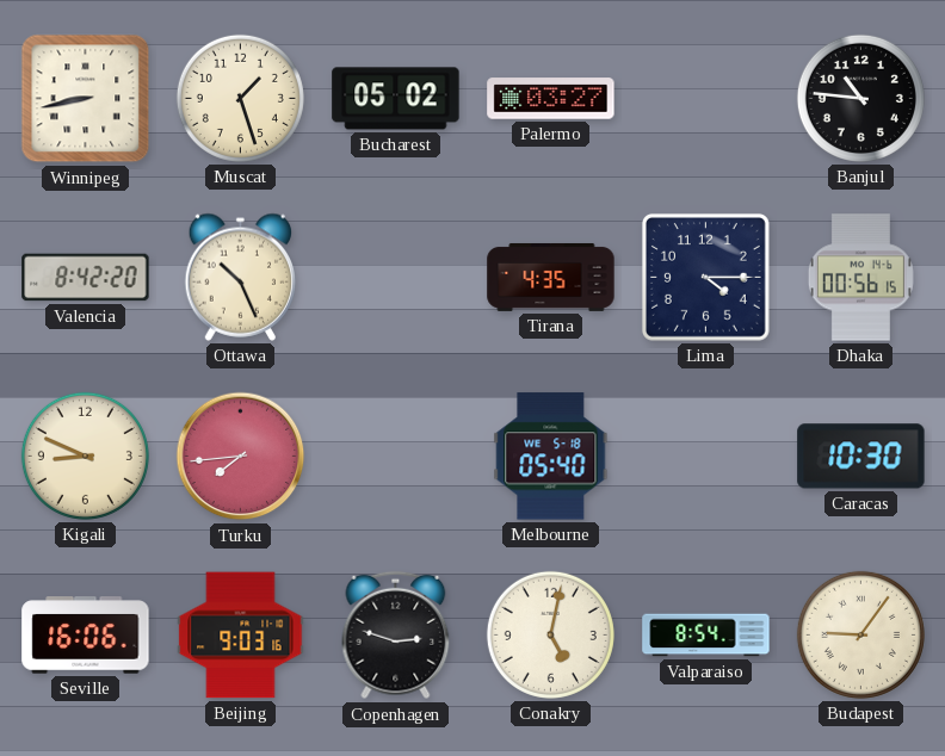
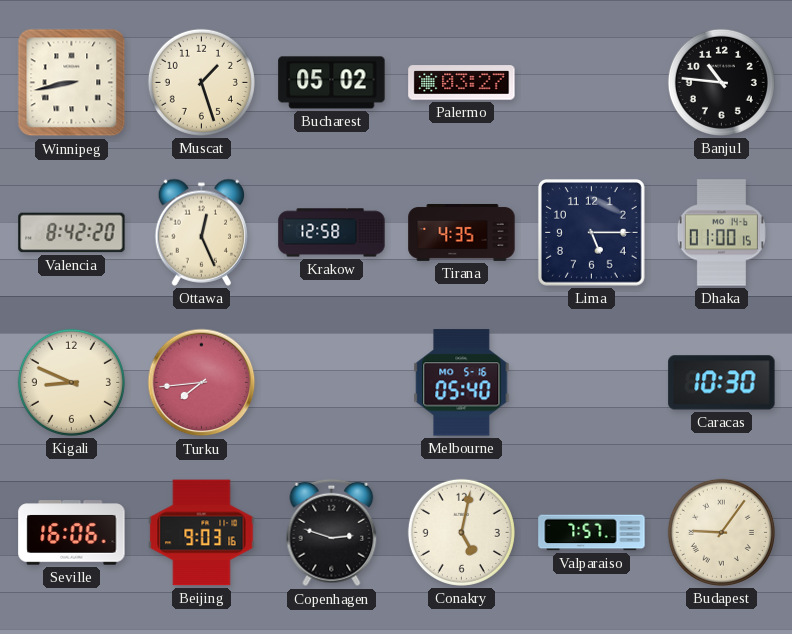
Ottawa: 10:26 -> 12:26
Krakow: none -> 12:58
Lima: 4:15 -> 5:15
Dhaka: 00:56 -> 01:00
Melbourne date: WE 5-18 -> MO 5-16
Valparaiso: 8:54 -> 7:57
